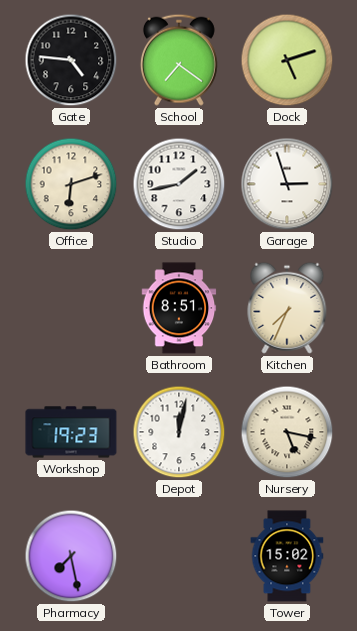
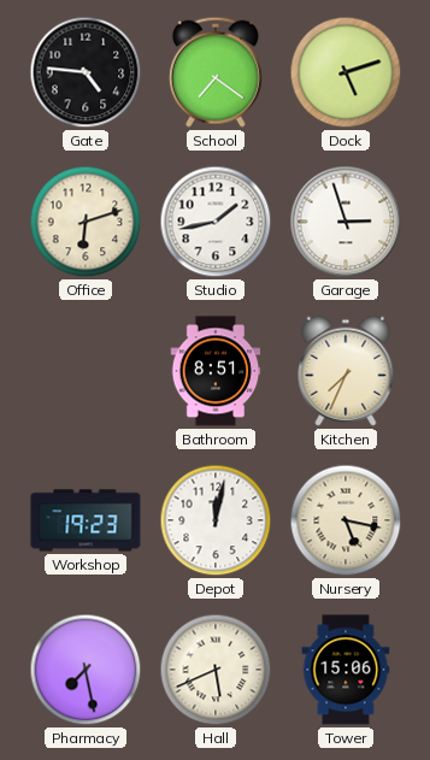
Hall: none -> 5:41
Tower: 15:02 -> 15:06
